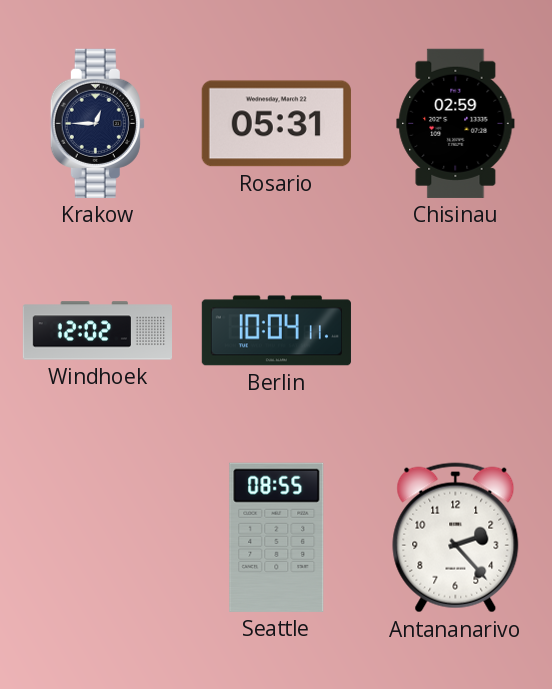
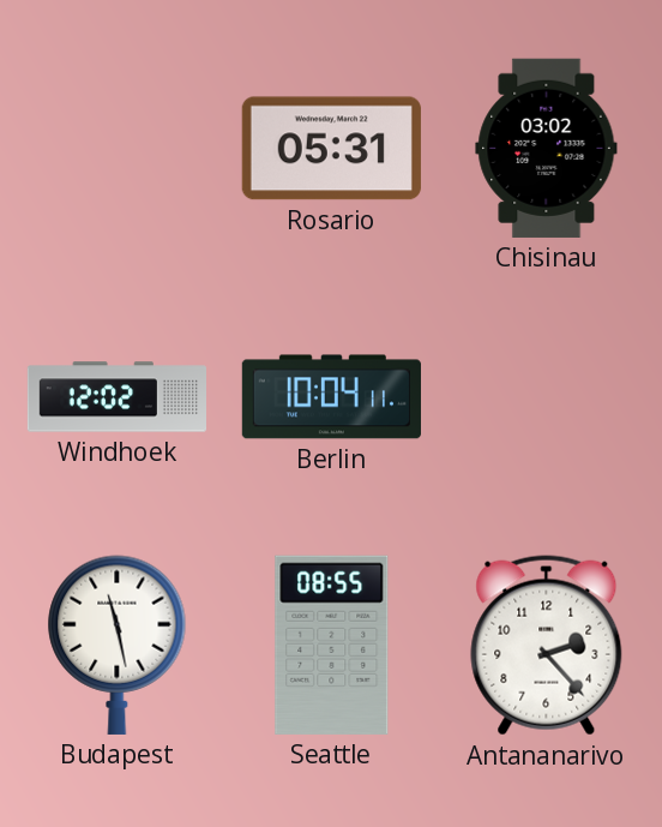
Krakow: 12:45 -> none
Chisinau: 02:59 -> 03:02
Budapest: none -> 11:28
